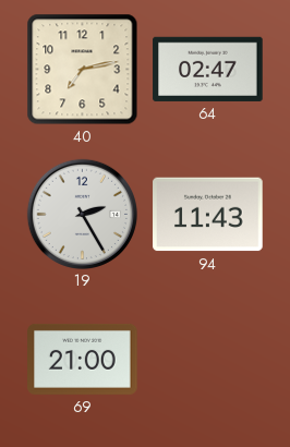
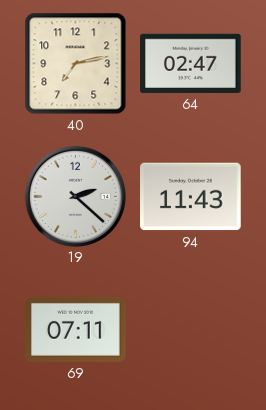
19: 2:25 -> 2:22
69: 21:00 -> 07:11
